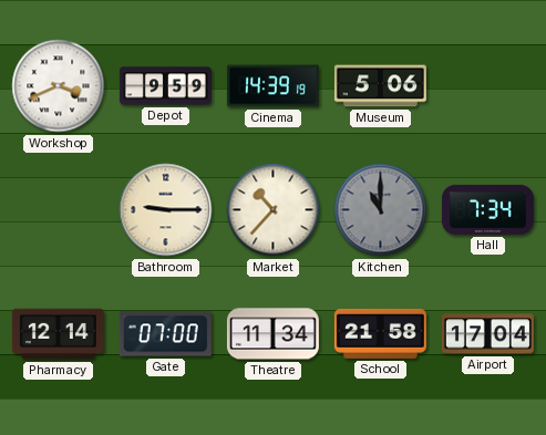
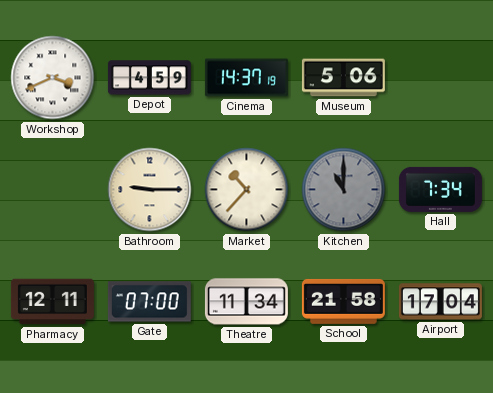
Depot: 9:59 -> 4:59
Cinema: 14:39 -> 14:37
Pharmacy: 12:14 -> 12:11
